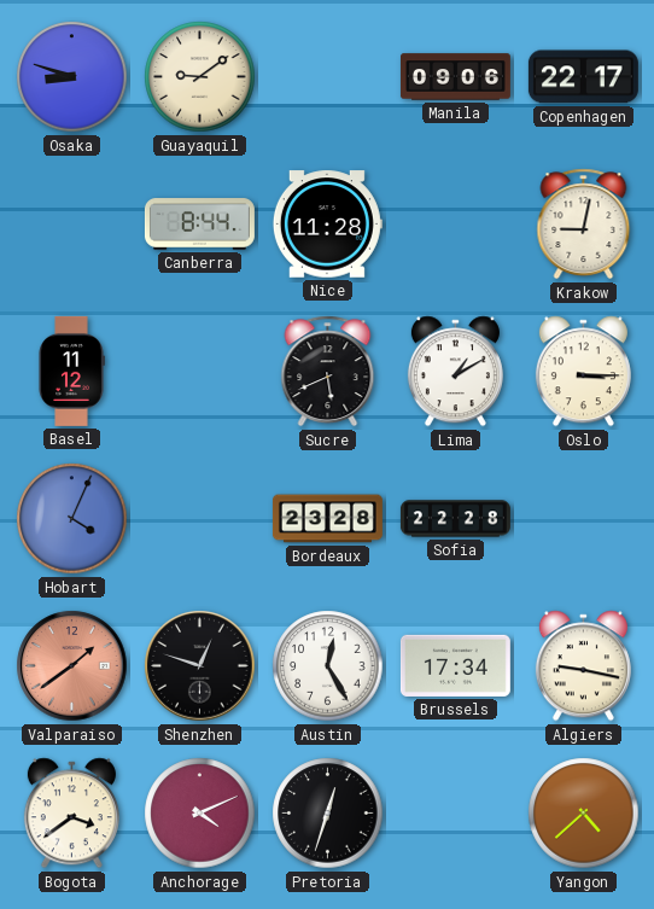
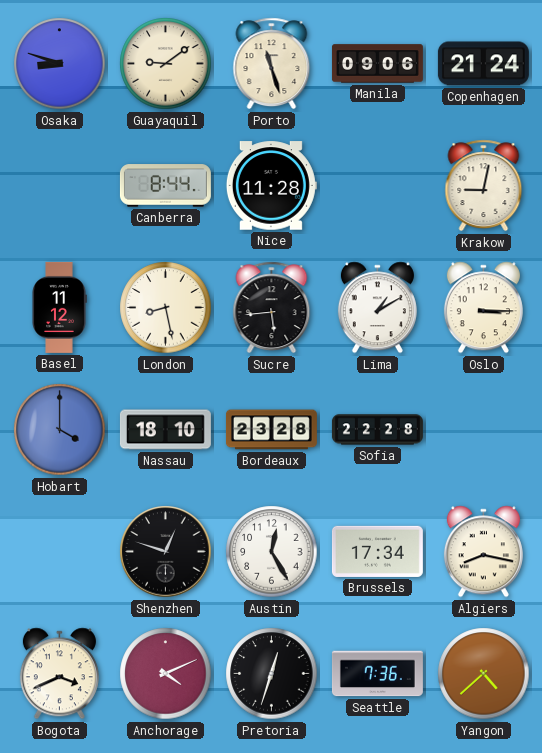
Porto: none -> 11:27
Copenhagen: 22:17 -> 21:24
London: none -> 8:28
Sucre: 5:41 -> 5:44
Hobart: 4:04 -> 4:00
Nassau: none -> 18:10
Valparaiso: 1:39 -> none
Algiers: 9:17 -> 8:17
Bogota: 3:39 -> 3:41
Seattle: none -> 7:36
